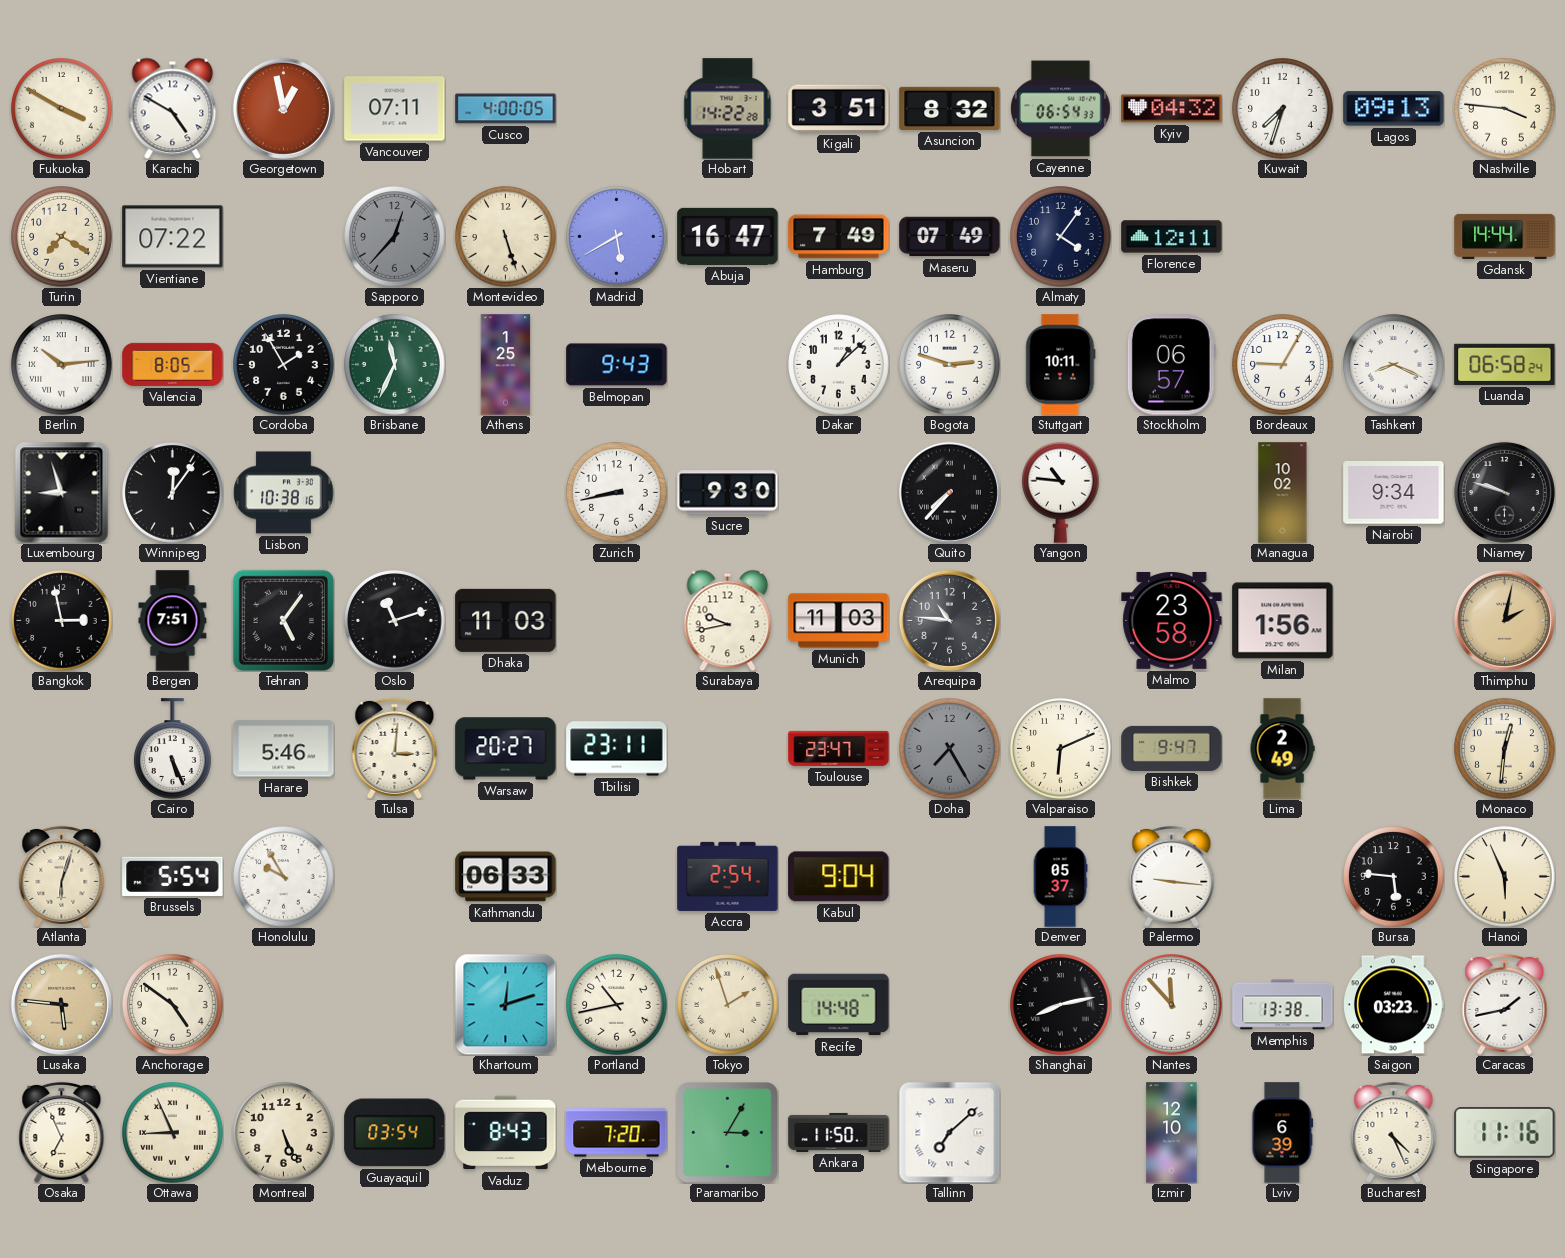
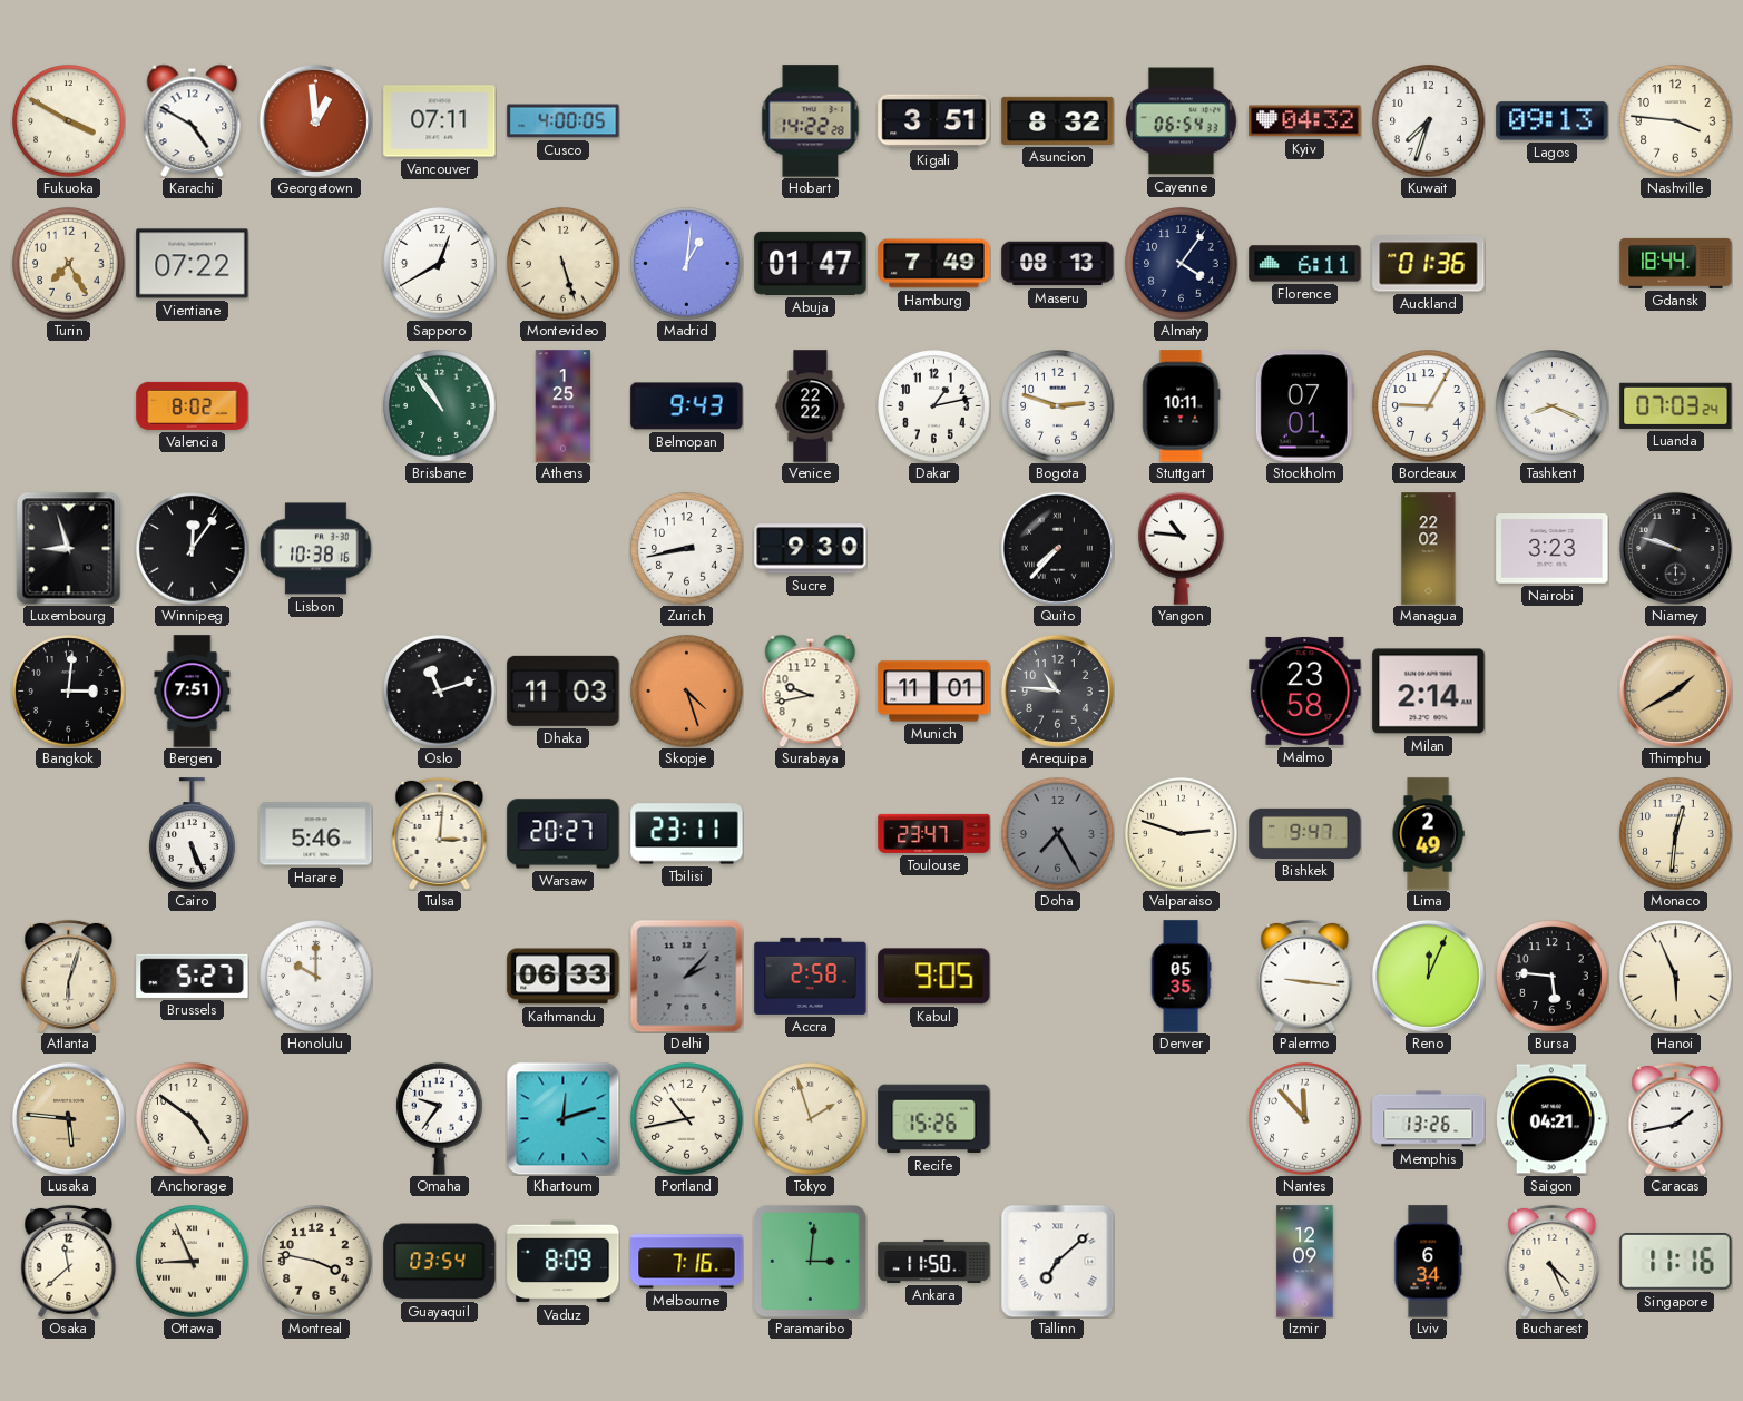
Georgetown: 12:58 -> 12:59
Turin: 7:20 -> 7:25
Sapporo: 12:37 -> 12:40
Sapporo dial: grey -> white
Madrid: 5:40 -> 1:01
Abuja: 16:47 -> 01:47
Maseru: 07:49 -> 08:13
Florence: 12:11 -> 6:11
Auckland: none -> 01:36
Gdansk: 14:44 -> 18:44
Berlin: 10:14 -> none
Valencia: 8:05 -> 8:02
Cordoba: 1:55 -> none
Brisbane: 11:34 -> 10:54
Venice: none -> 22:22
Dakar: 1:08 -> 1:13
Stockholm: 06:57 -> 07:01
Luanda: 06:58 -> 07:03
Managua: 10:02 -> 22:02
Nairobi: 9:34 -> 3:23
Bangkok: 2:58 -> 3:01
Tehran: 5:06 -> none
Skopje: none -> 4:27
Munich: 11:03 -> 11:01
Milan: 1:56 -> 2:14
Thimphu: 2:02 -> 1:40
Valparaiso: 6:11 -> 2:48
Brussels: 5:54 -> 5:27
Honolulu: 9:55 -> 10:00
Delhi: none -> 2:07
Accra: 2:54 -> 2:58
Kabul: 9:04 -> 9:05
Denver: 05:37 -> 05:35
Reno: none -> 12:04
Omaha: none -> 9:36
Recife: 14:48 -> 15:26
Shanghai: 8:13 -> none
Memphis: 13:38 -> 13:26
Saigon: 03:23 -> 04:21
Osaka: 6:56 -> 11:38
Montreal: 5:26 -> 3:47
Vaduz: 8:43 -> 8:09
Melbourne: 7:20 -> 7:16
Paramaribo: 3:05 -> 3:01
Izmir: 12:10 -> 12:09
Lviv: 6:39 -> 6:34
